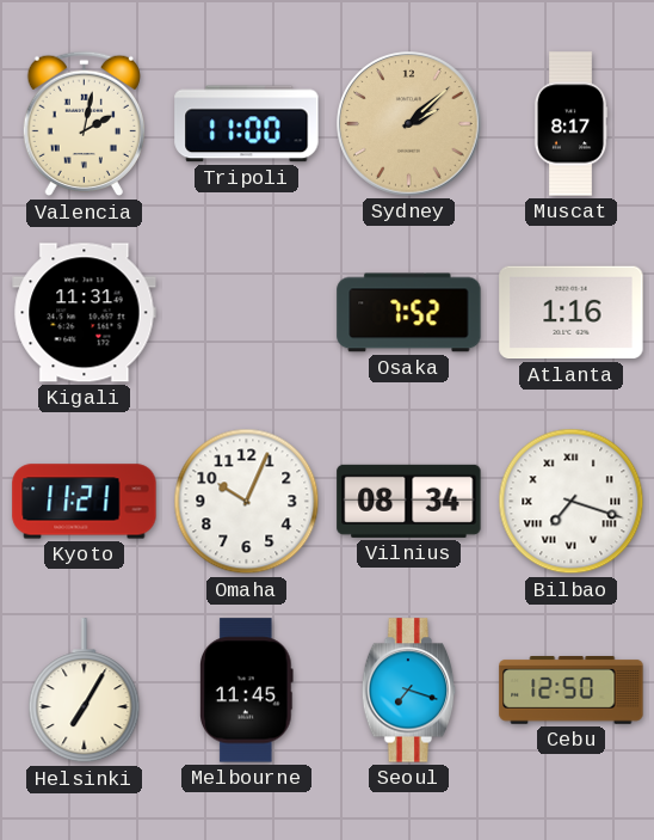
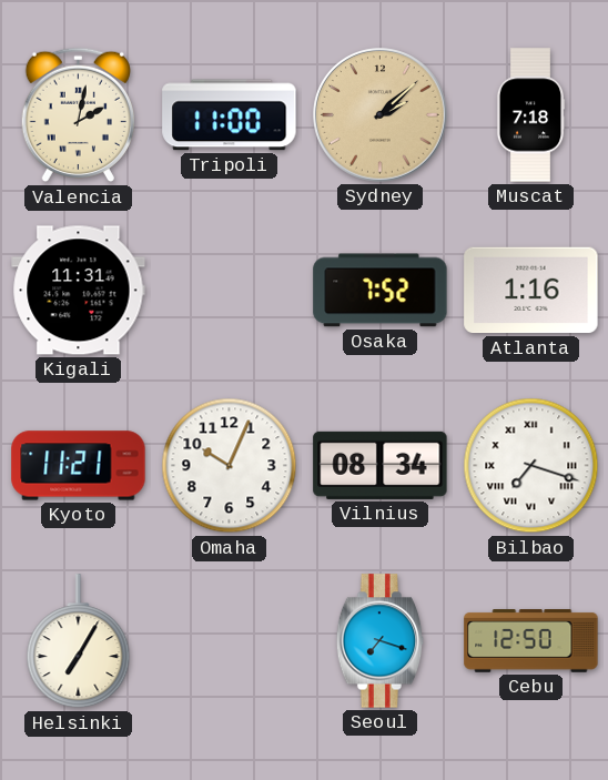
Muscat: 8:17 -> 7:18
Melbourne: 11:45 -> none
